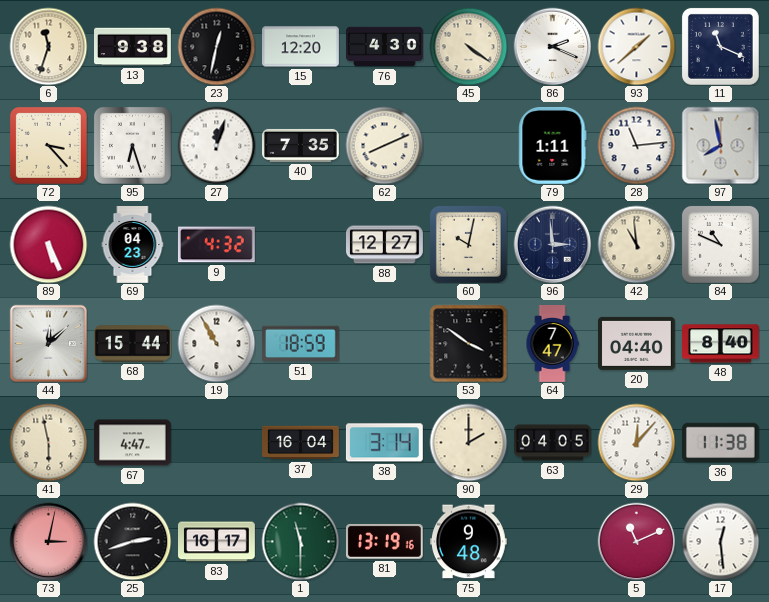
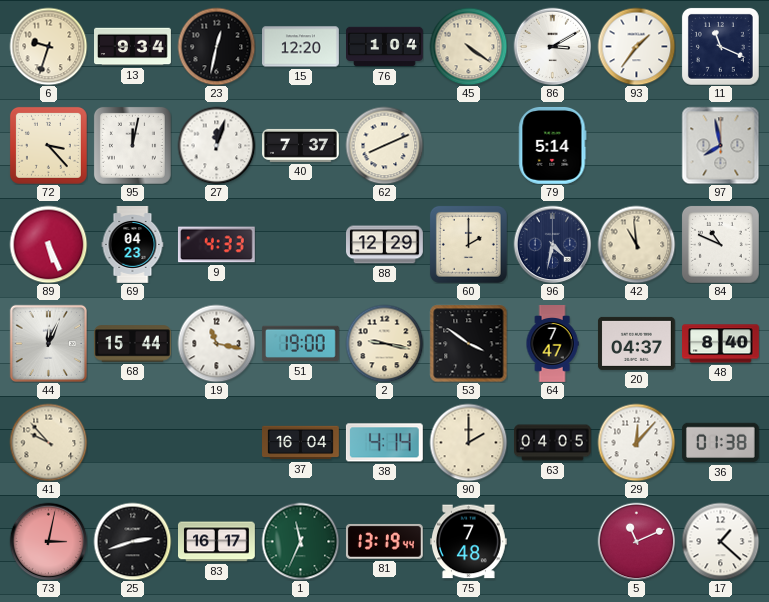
6: 11:33 -> 9:33
13: 9:38 -> 9:34
76: 4:30 -> 1:04
86: 2:19 -> 3:10
93: 1:38 -> 1:36
95: 6:27 -> 12:02
40: 7:35 -> 7:37
79: 1:11 -> 5:14
28: 11:14 -> none
9: 4:32 -> 4:33
88: 12:27 -> 12:29
60: 10:02 -> 2:00
96: 2:59 -> 4:32
44: 12:08 -> 12:04
19: 10:55 -> 11:17
51: 18:59 -> 19:00
2: none -> 9:17
20: 04:40 -> 04:37
41: 5:58 -> 9:53
67: 4:47 -> none
38: 3:14 -> 4:14
36: 11:38 -> 01:38
1: 11:30 -> 11:34
81: 13:19:16 -> 13:19:44
75: 9:48 -> 7:48
17: 12:29 -> 1:22
